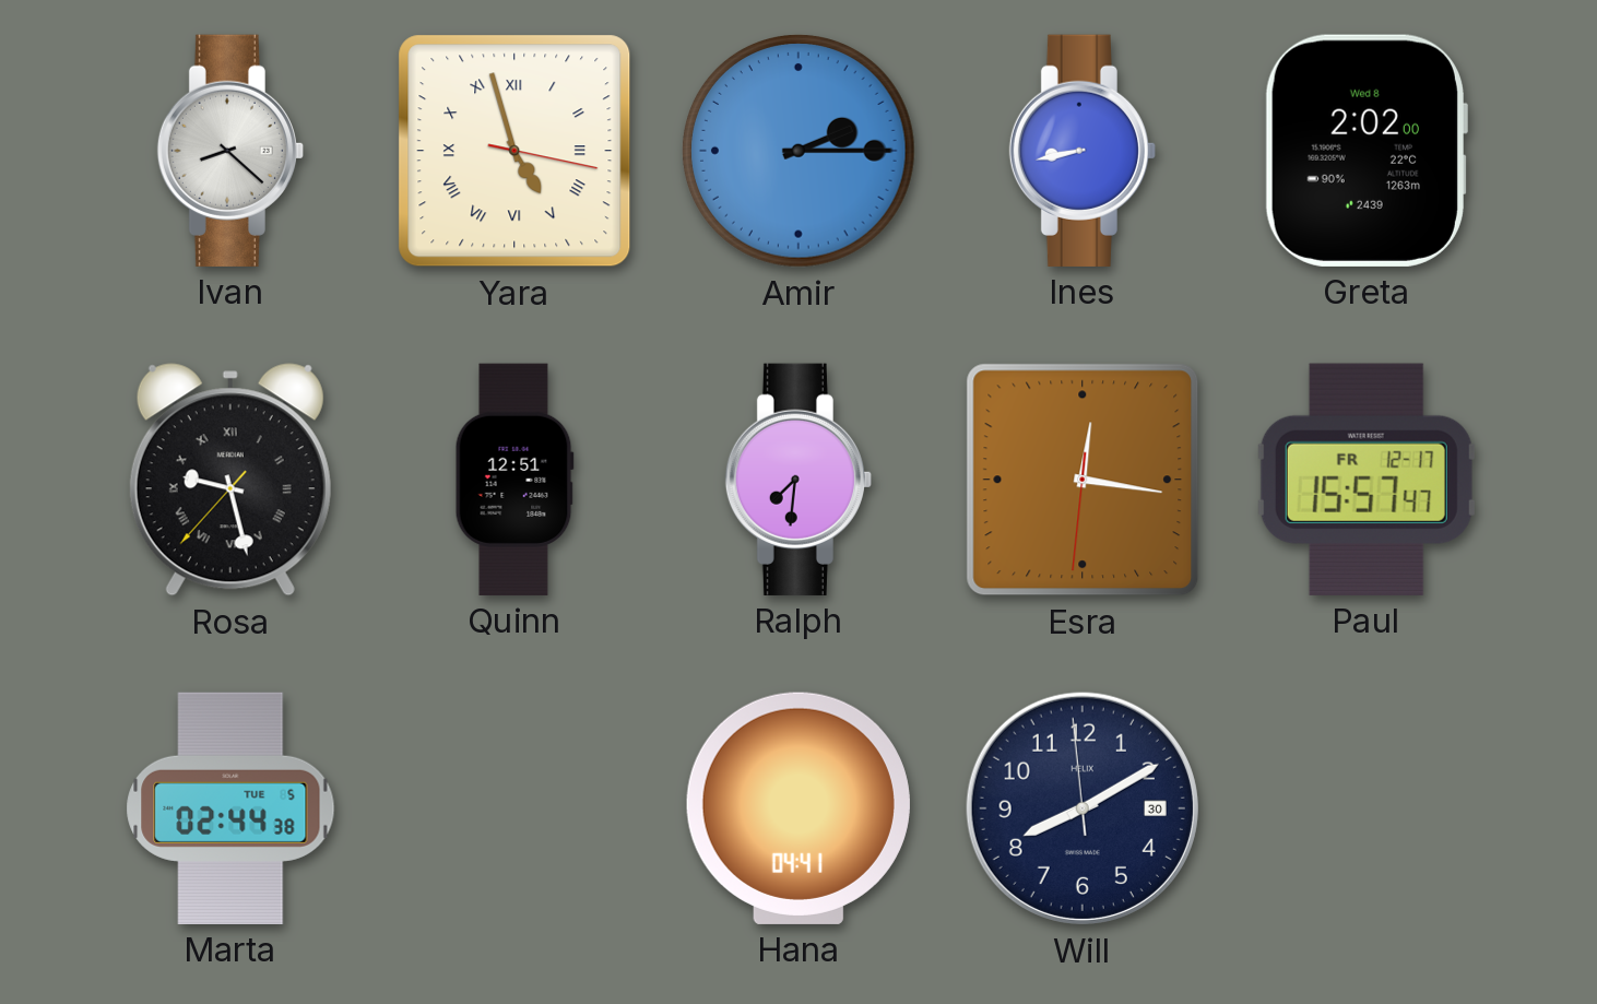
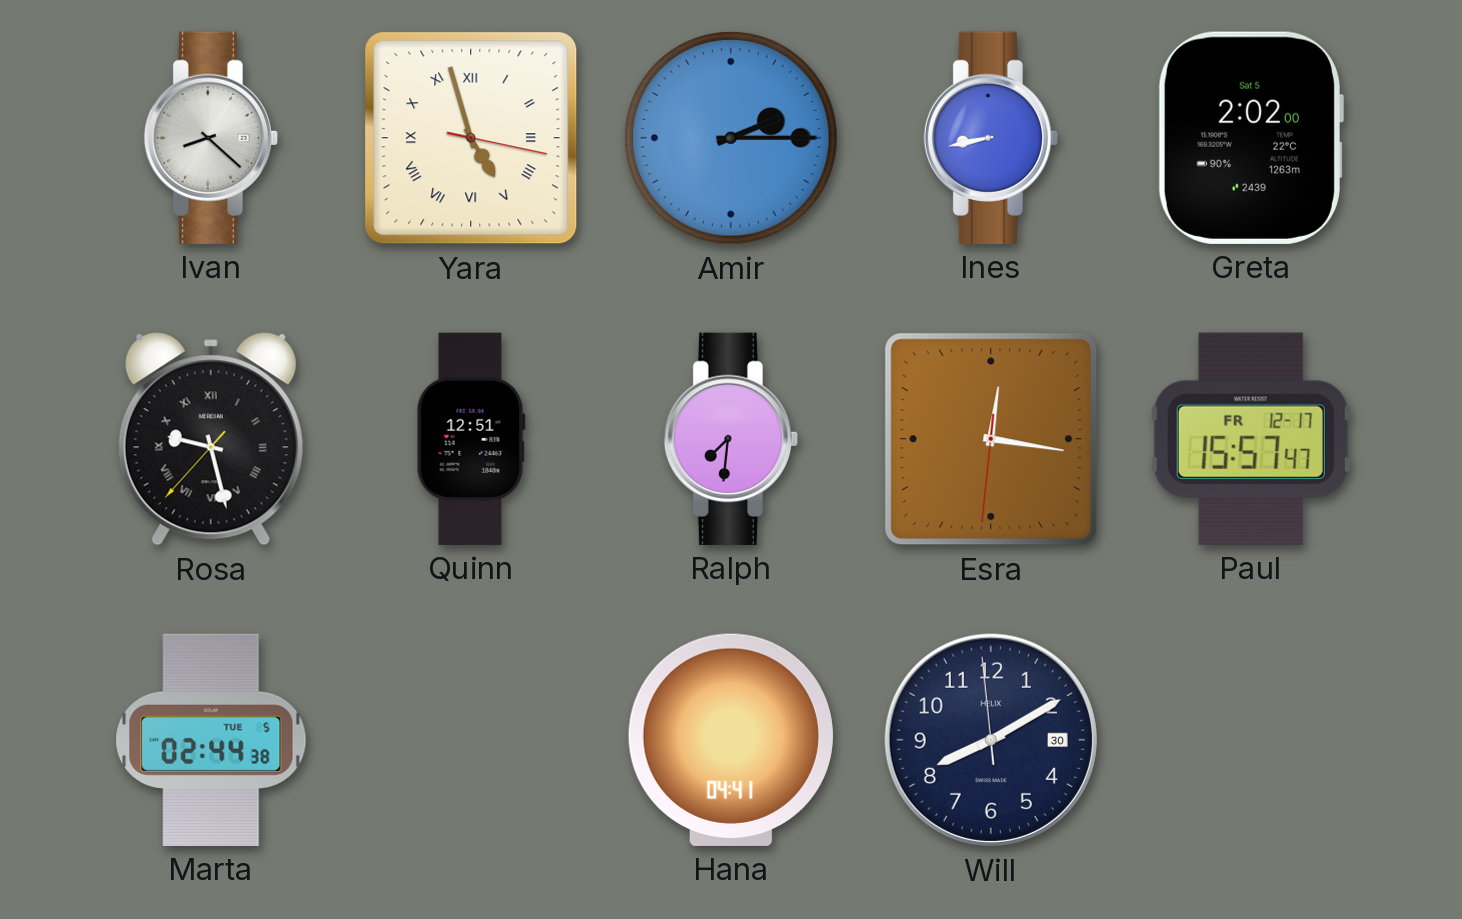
Greta date: Wed 8 -> Sat 5
